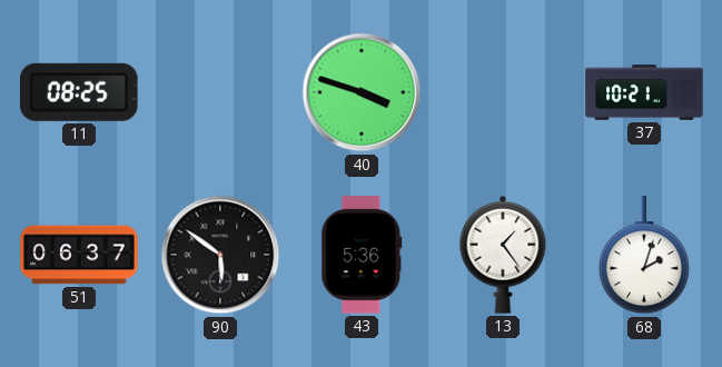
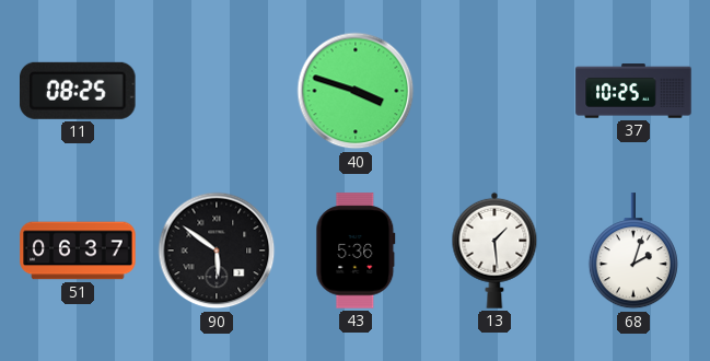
37: 10:21 -> 10:25
13: 1:24 -> 1:29
